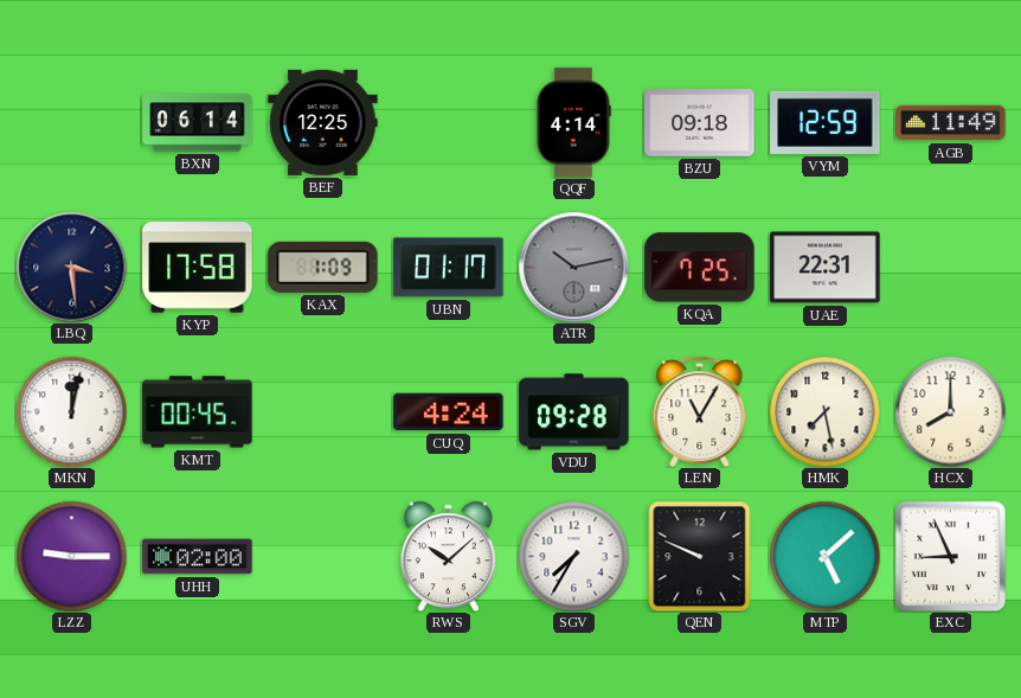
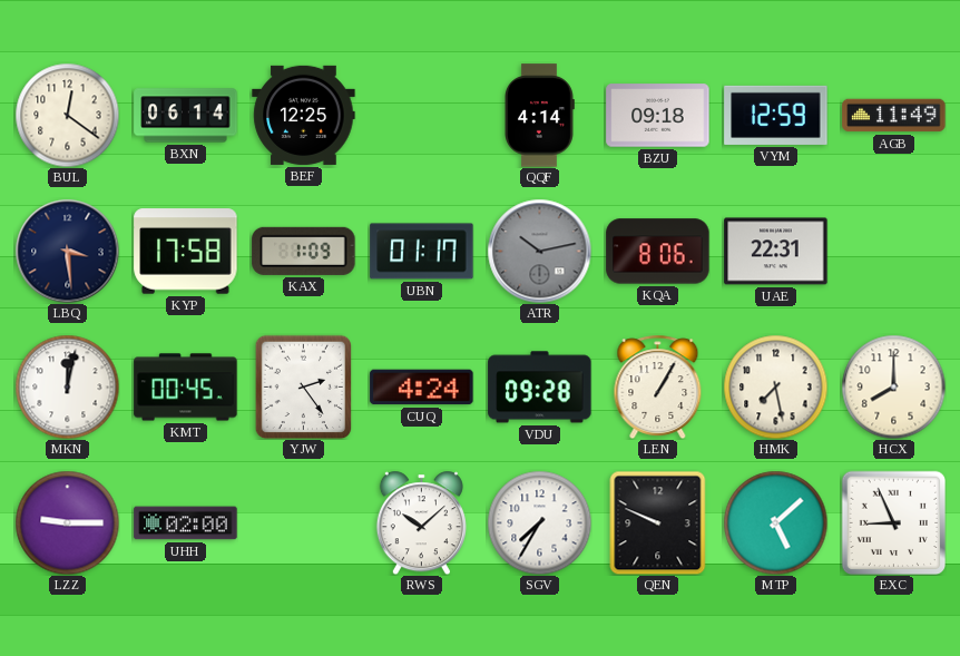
BUL: none -> 12:21
KQA: 7:25 -> 8:06
YJW: none -> 2:24
LEN: 11:05 -> 1:05
